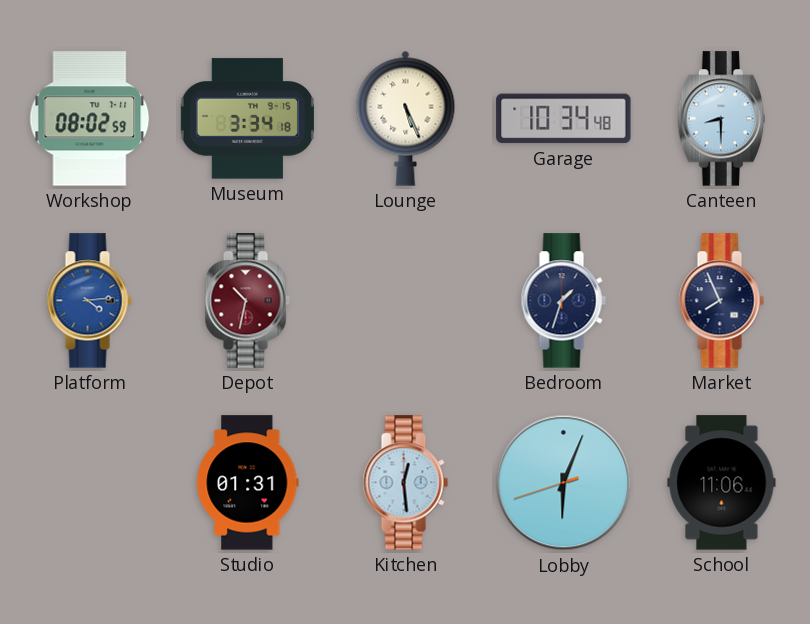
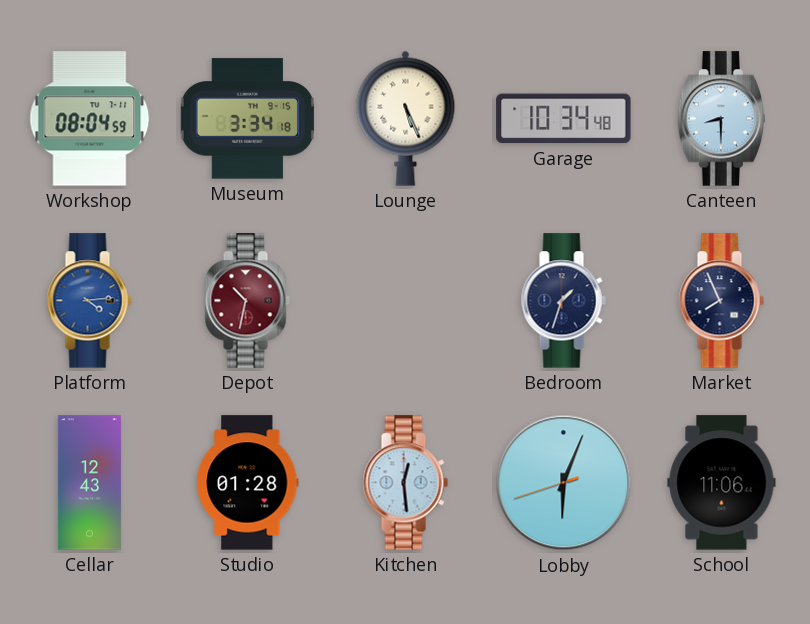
Workshop: 08:02 -> 08:04
Cellar: none -> 12:43
Studio: 01:31 -> 01:28
